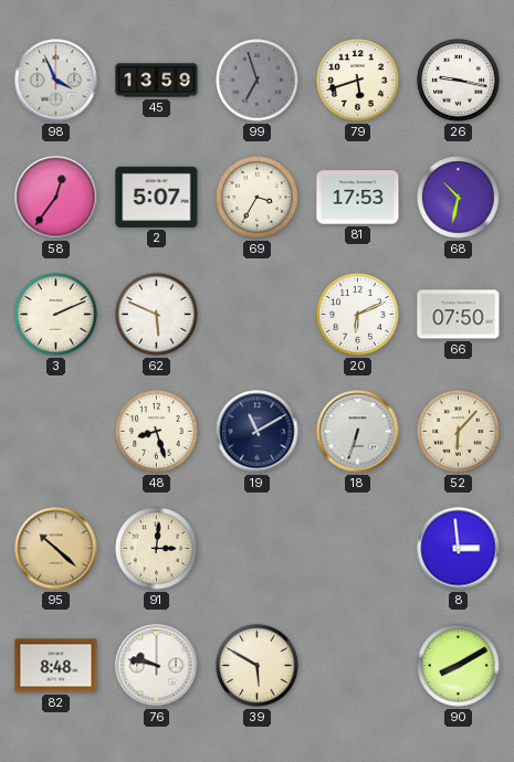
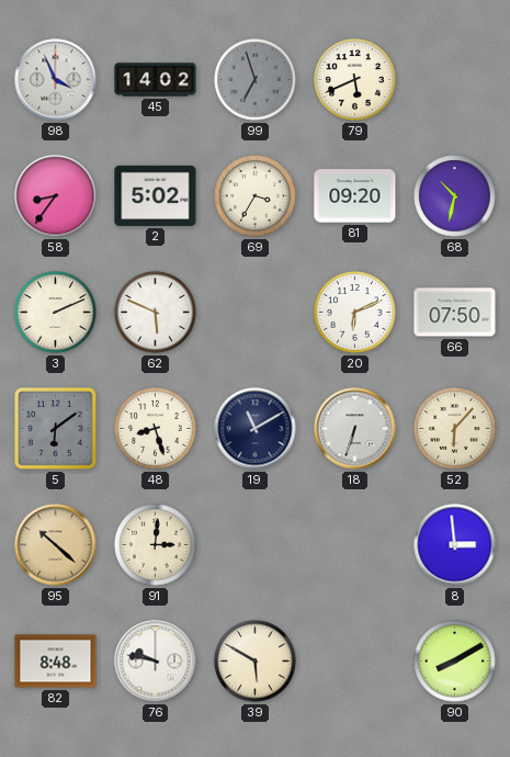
45: 13:59 -> 14:02
79: 5:42 -> 5:41
26: 9:17 -> none
58: 12:36 -> 8:36
2: 5:07 -> 5:02
81: 17:53 -> 09:20
5: none -> 6:09
